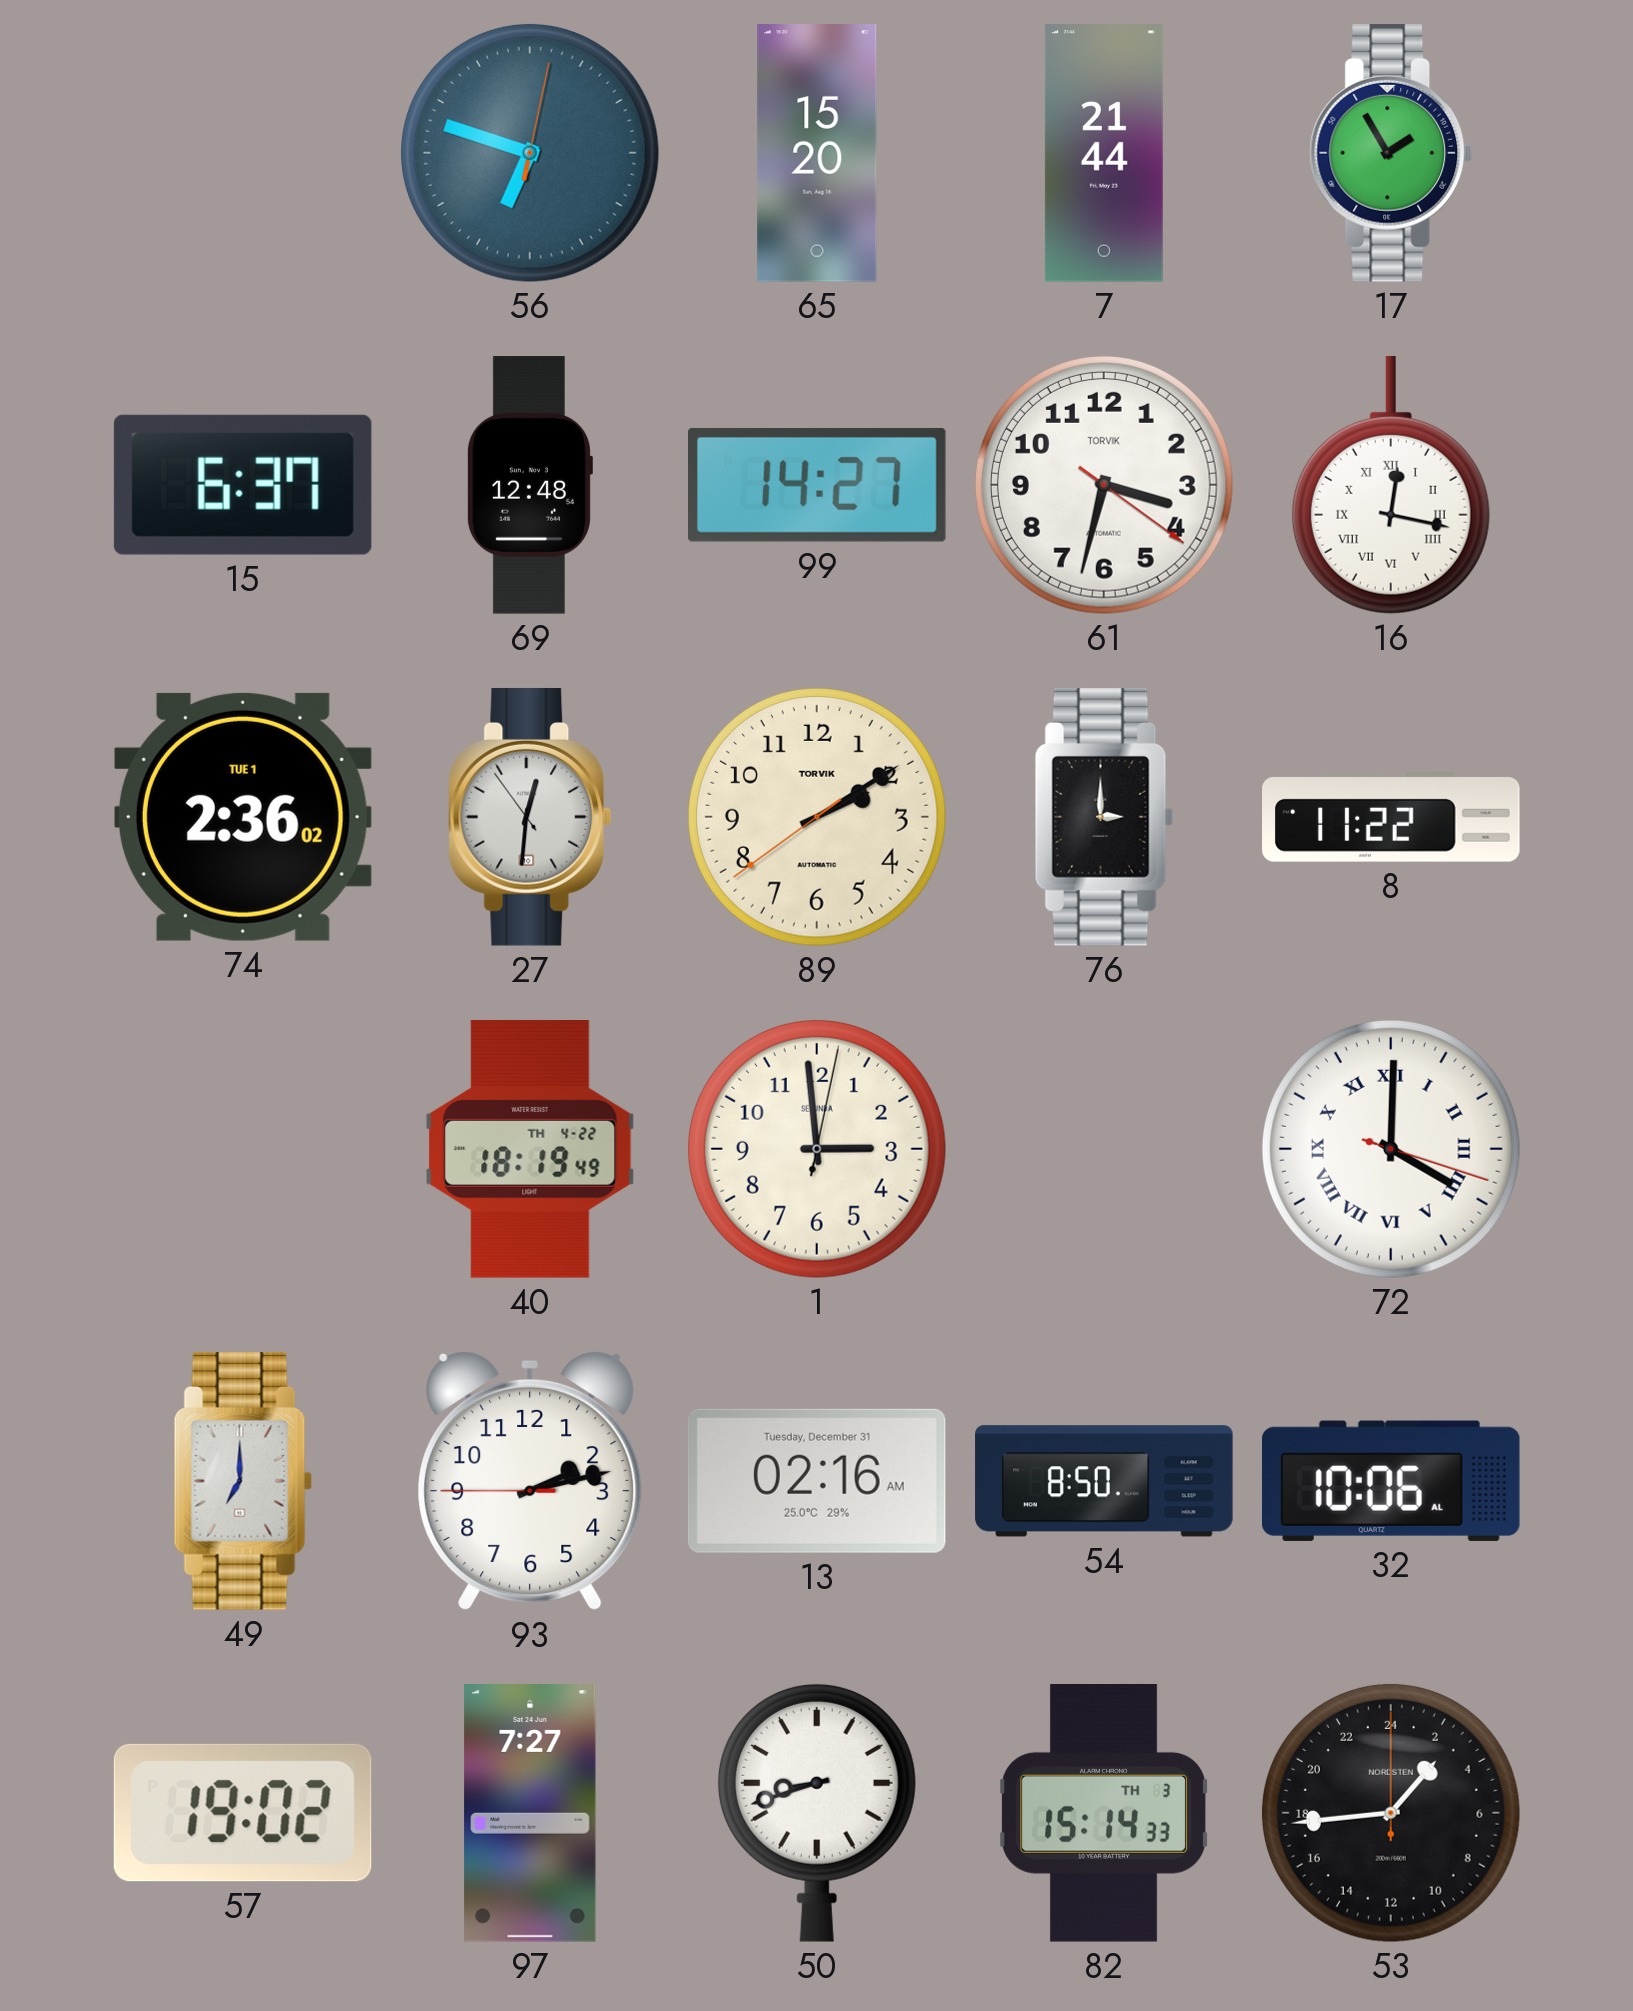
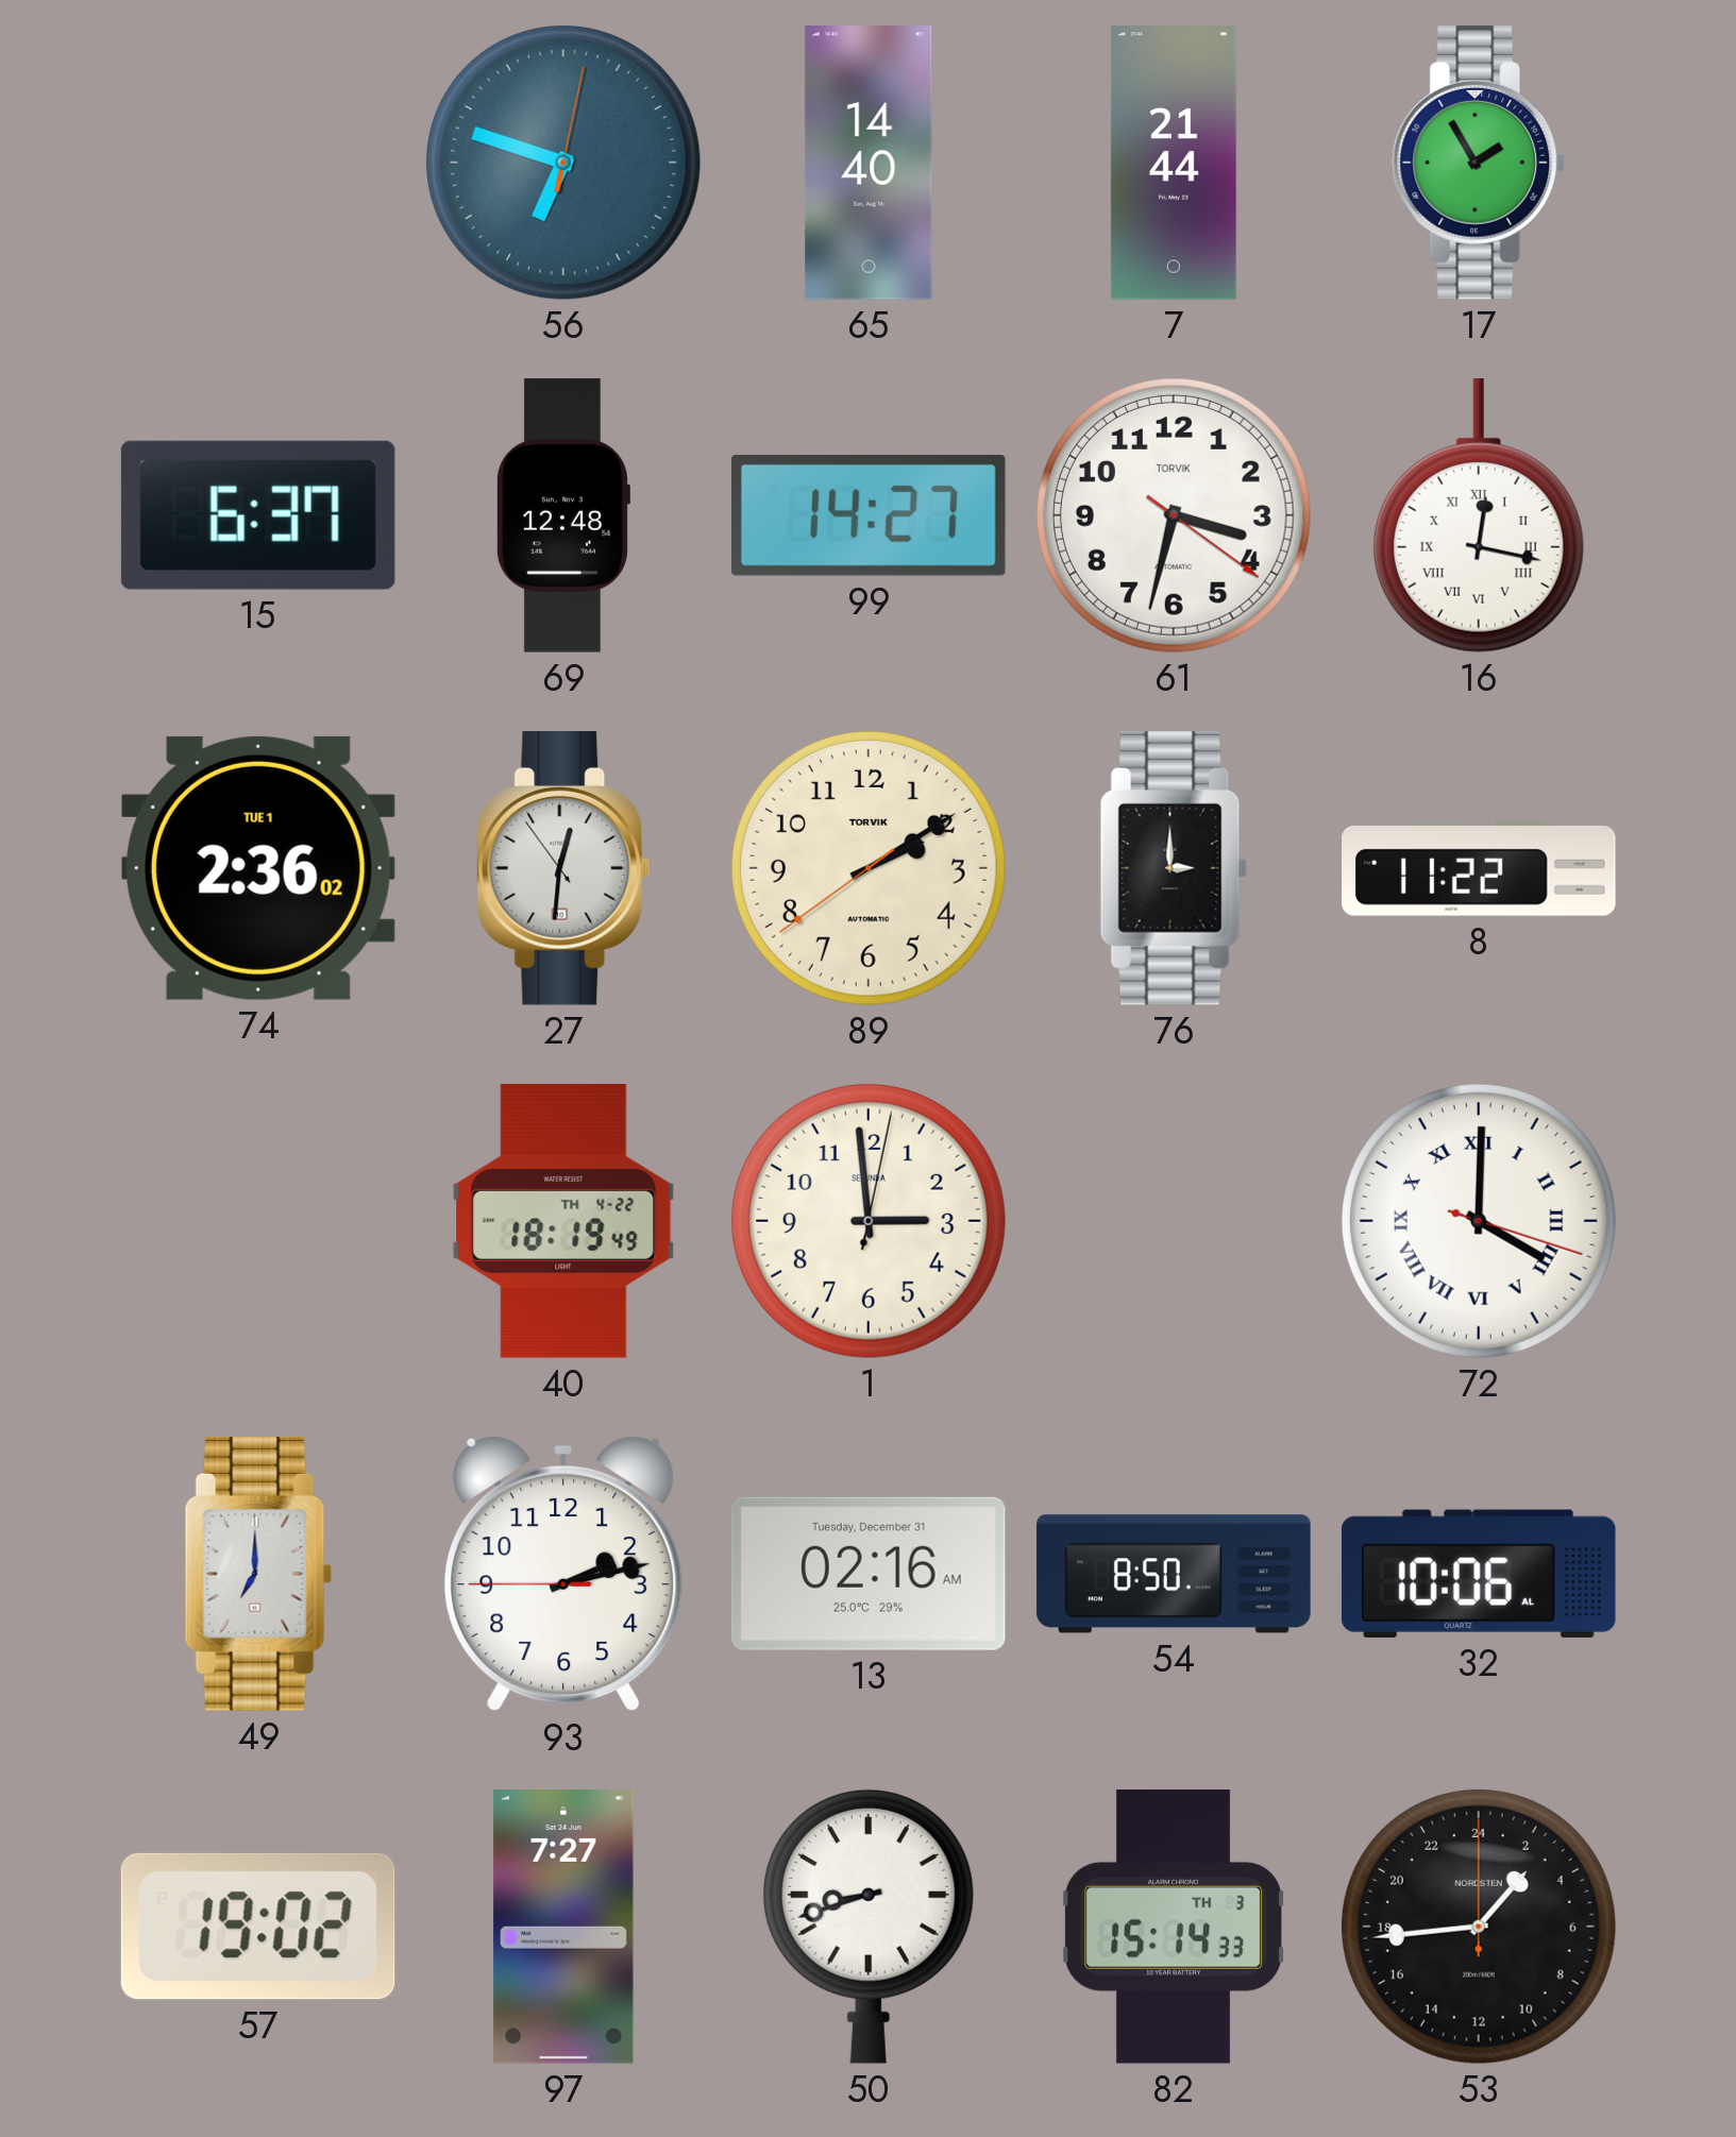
65: 15:20 -> 14:40
